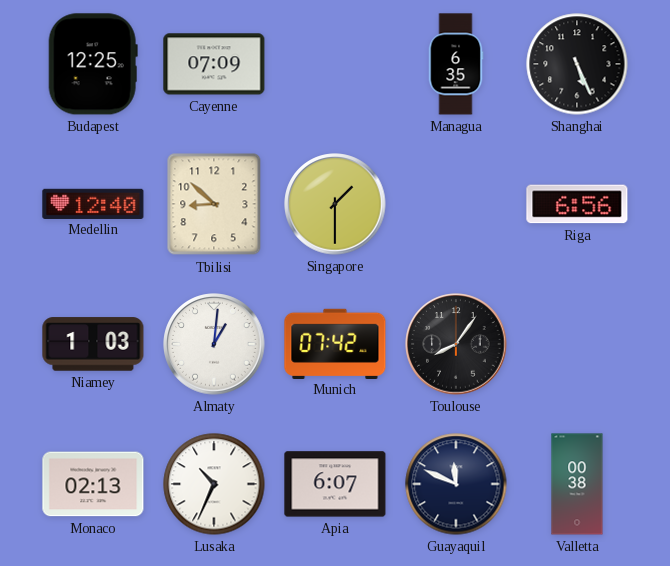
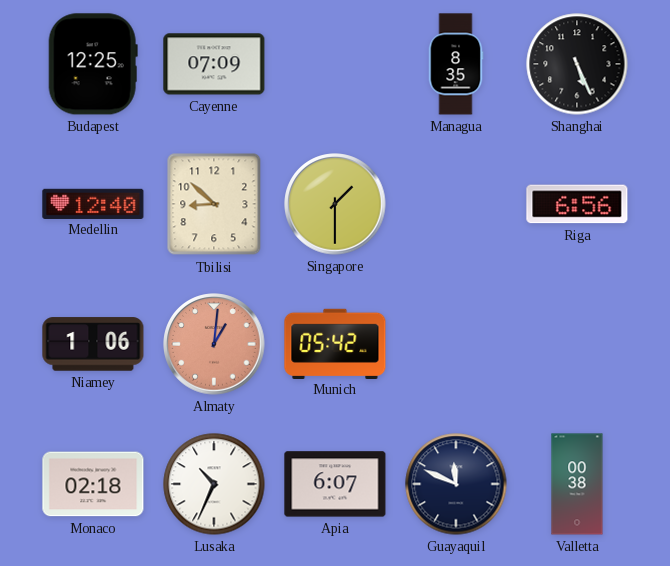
Managua: 6:35 -> 8:35
Niamey: 1:03 -> 1:06
Almaty dial: white -> salmon
Munich: 07:42 -> 05:42
Toulouse: 8:06 -> none
Monaco: 02:13 -> 02:18
